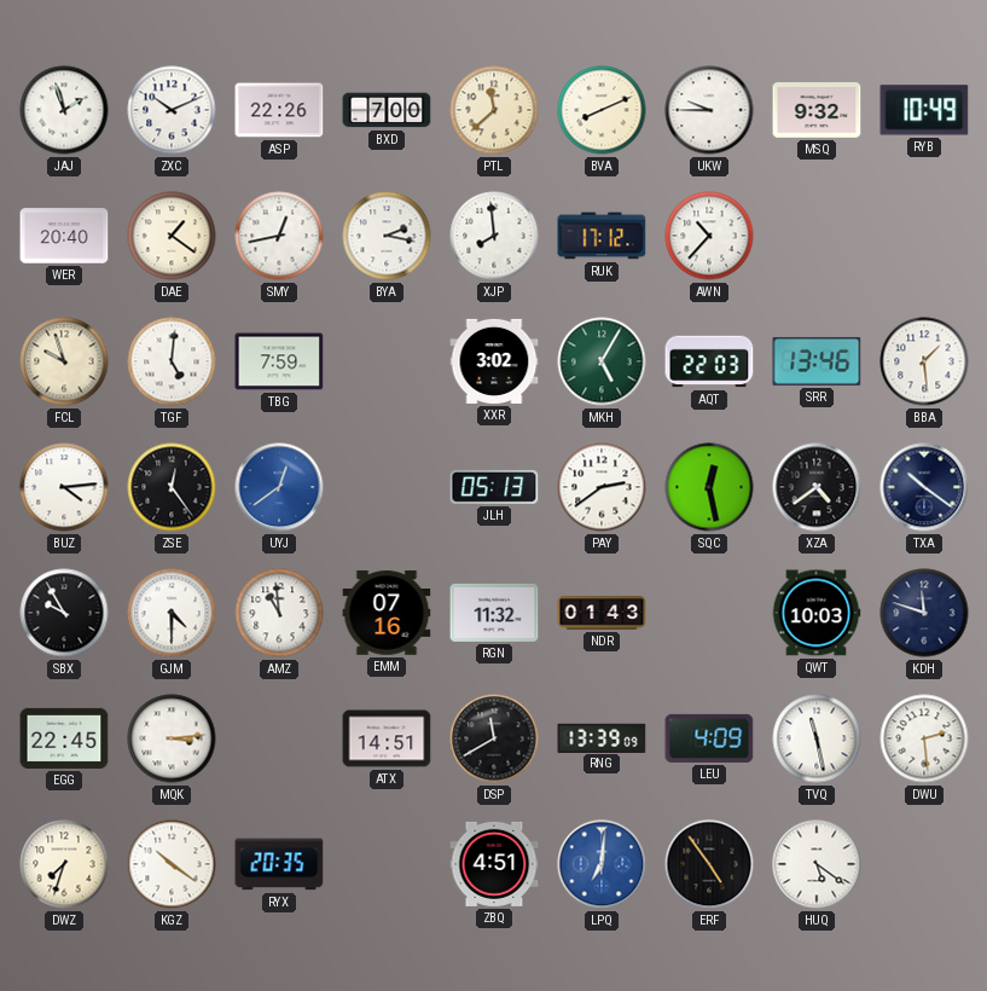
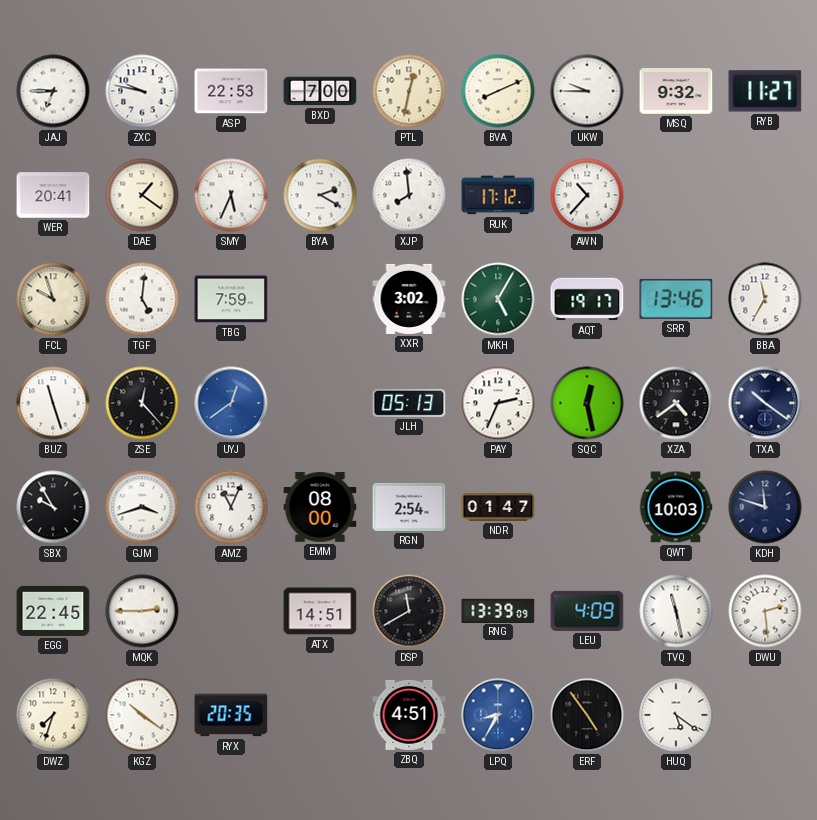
JAJ: 1:57 -> 6:45
ZXC: 10:11 -> 9:47
ASP: 22:26 -> 22:53
PTL: 11:38 -> 12:32
RYB: 10:49 -> 11:27
WER: 20:40 -> 20:41
SMY: 12:43 -> 5:34
BYA: 2:17 -> 2:20
AQT: 22:03 -> 19:17
BBA: 1:29 -> 11:35
BUZ: 4:14 -> 11:27
ZSE: 12:24 -> 12:23
PAY: 2:39 -> 2:34
GJM: 4:30 -> 3:42
AMZ: 10:59 -> 11:04
EMM: 07:16 -> 08:00
RGN: 11:32 -> 2:54
NDR: 01:43 -> 01:47
MQK: 3:14 -> 2:45
LPQ: 7:01 -> 8:35
